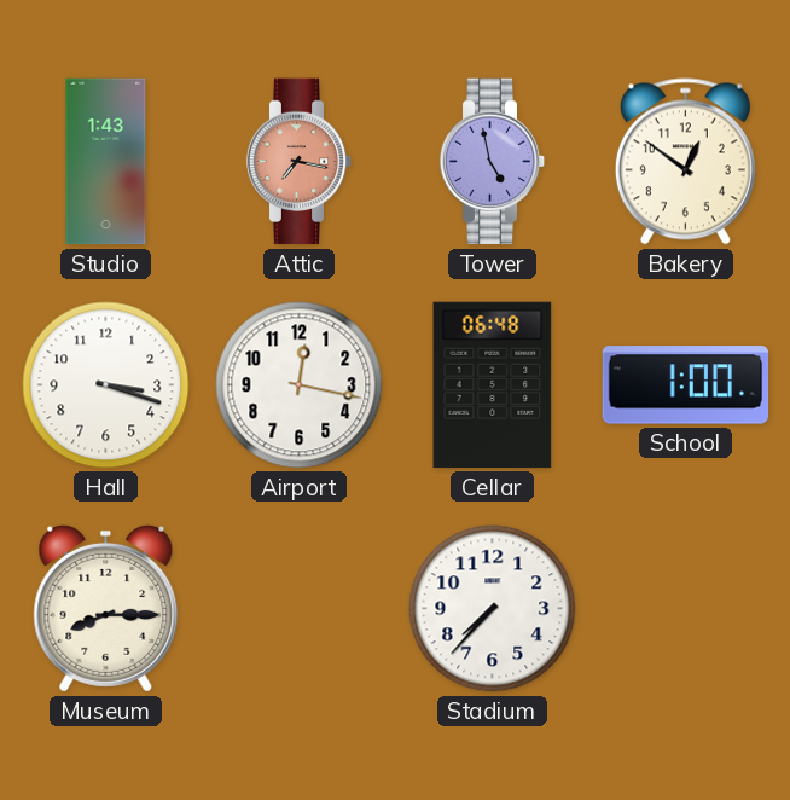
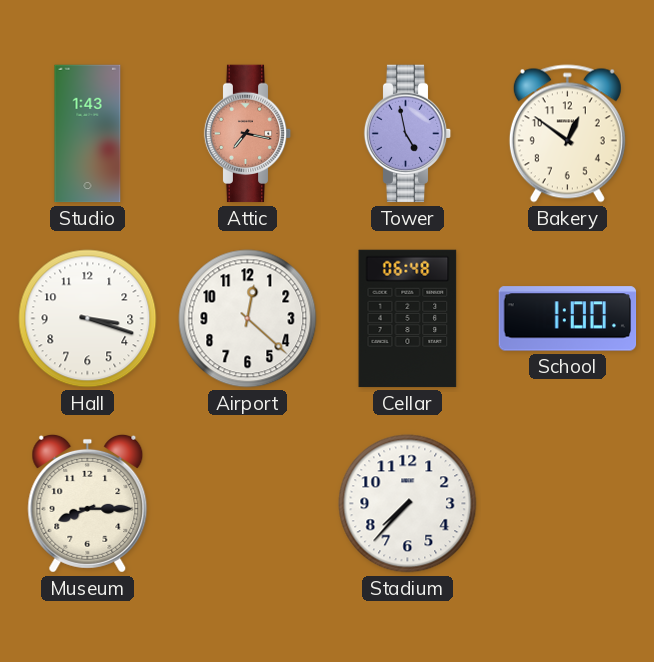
Airport: 12:17 -> 12:22
